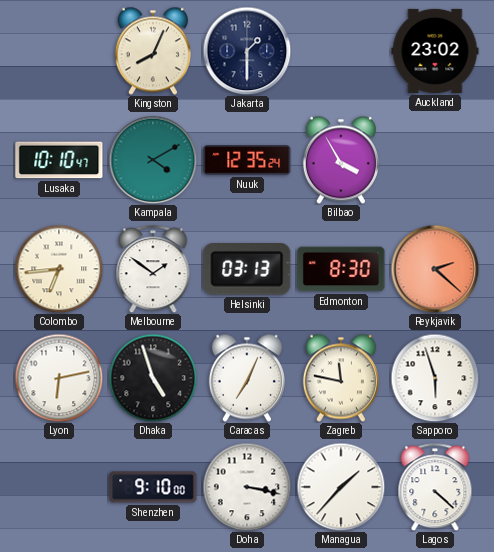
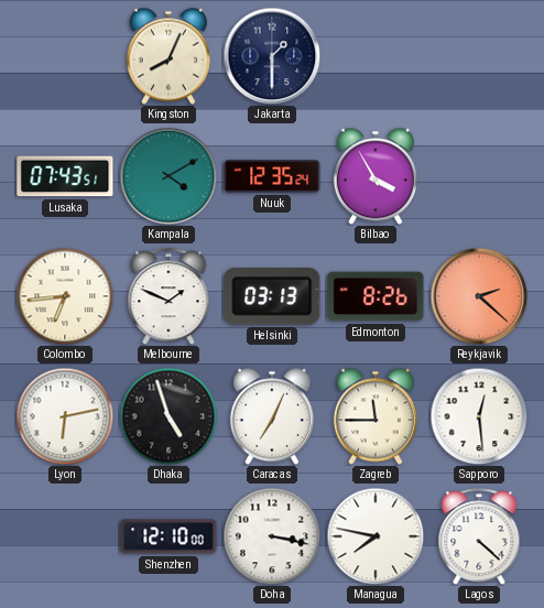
Auckland: 23:02 -> none
Lusaka: 10:10 -> 07:43
Melbourne: 1:51 -> 1:49
Edmonton: 8:30 -> 8:26
Zagreb: 11:47 -> 11:45
Sapporo: 5:57 -> 12:29
Shenzhen: 9:10 -> 12:10
Managua: 1:37 -> 7:47
